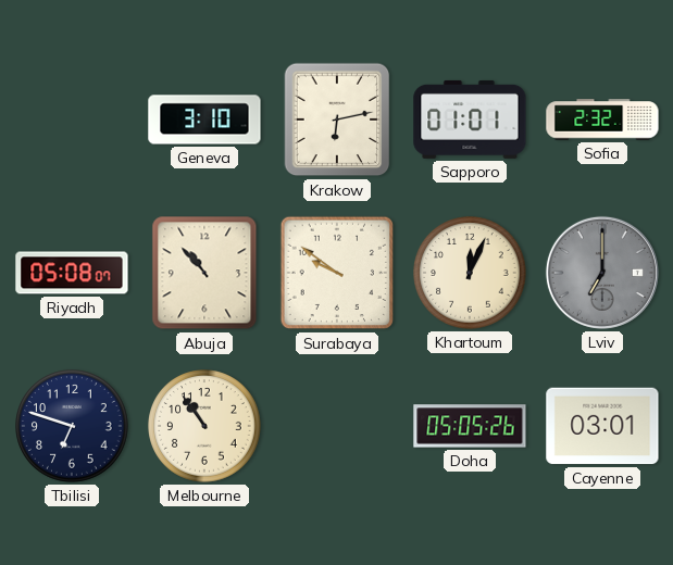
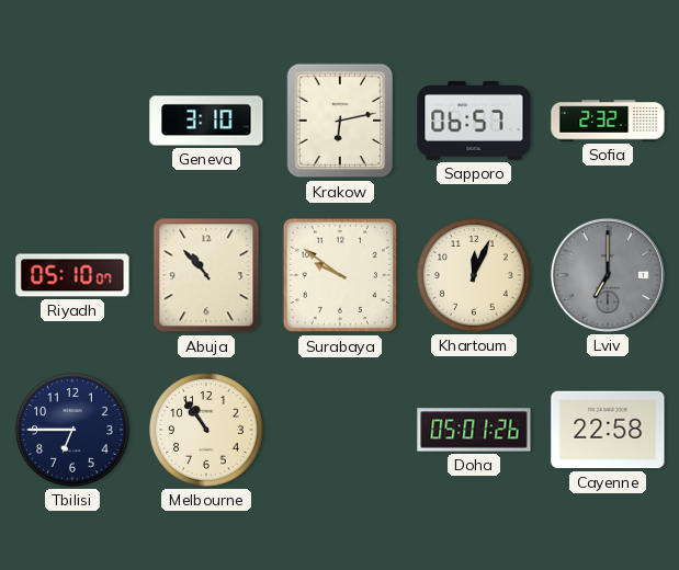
Sapporo: 01:01 -> 06:57
Riyadh: 05:08 -> 05:10
Tbilisi: 6:48 -> 6:45
Doha: 05:05 -> 05:01
Cayenne: 03:01 -> 22:58
